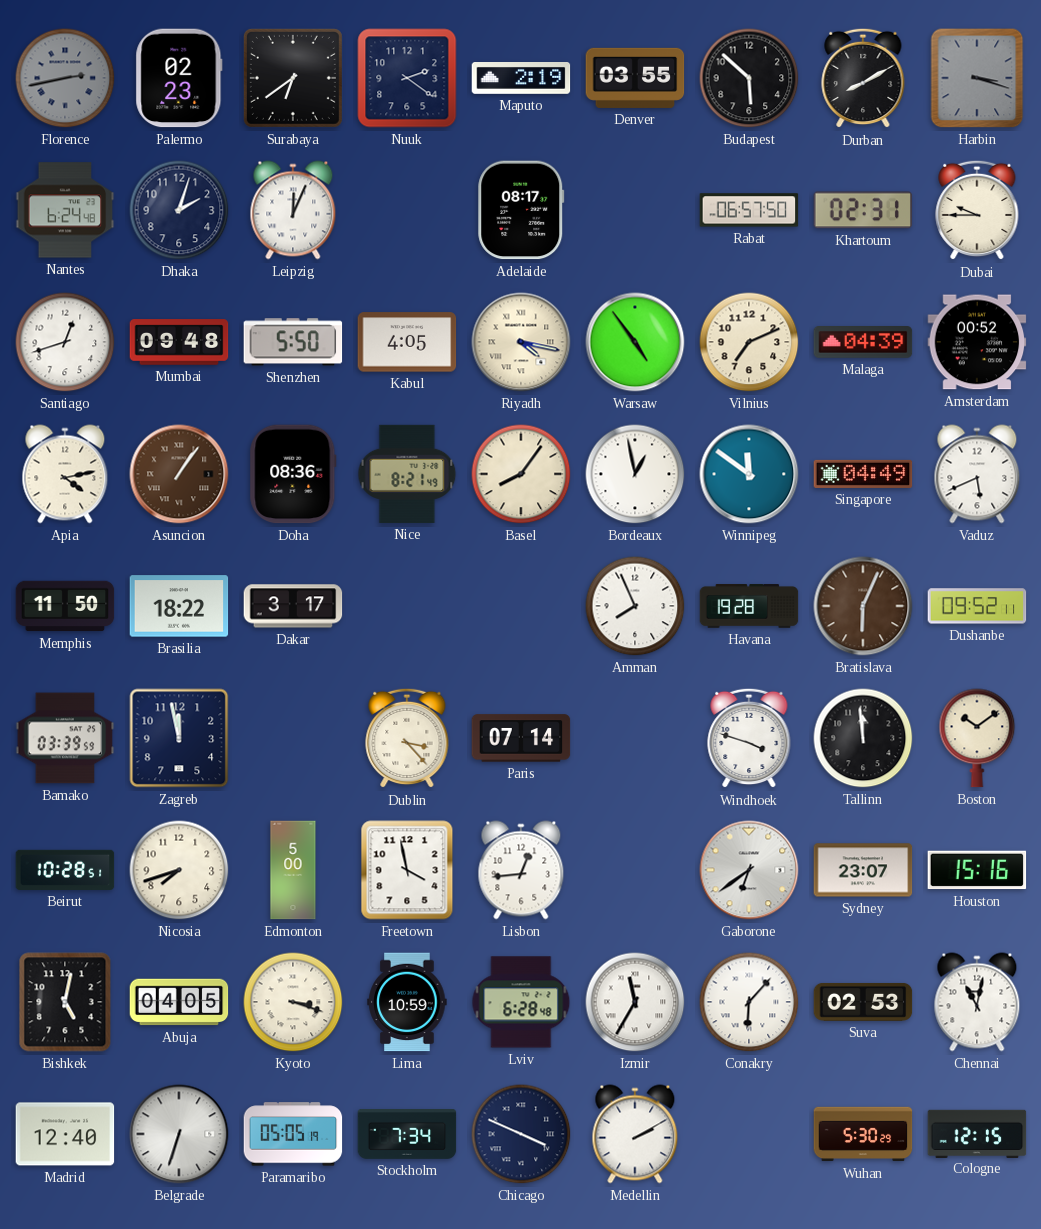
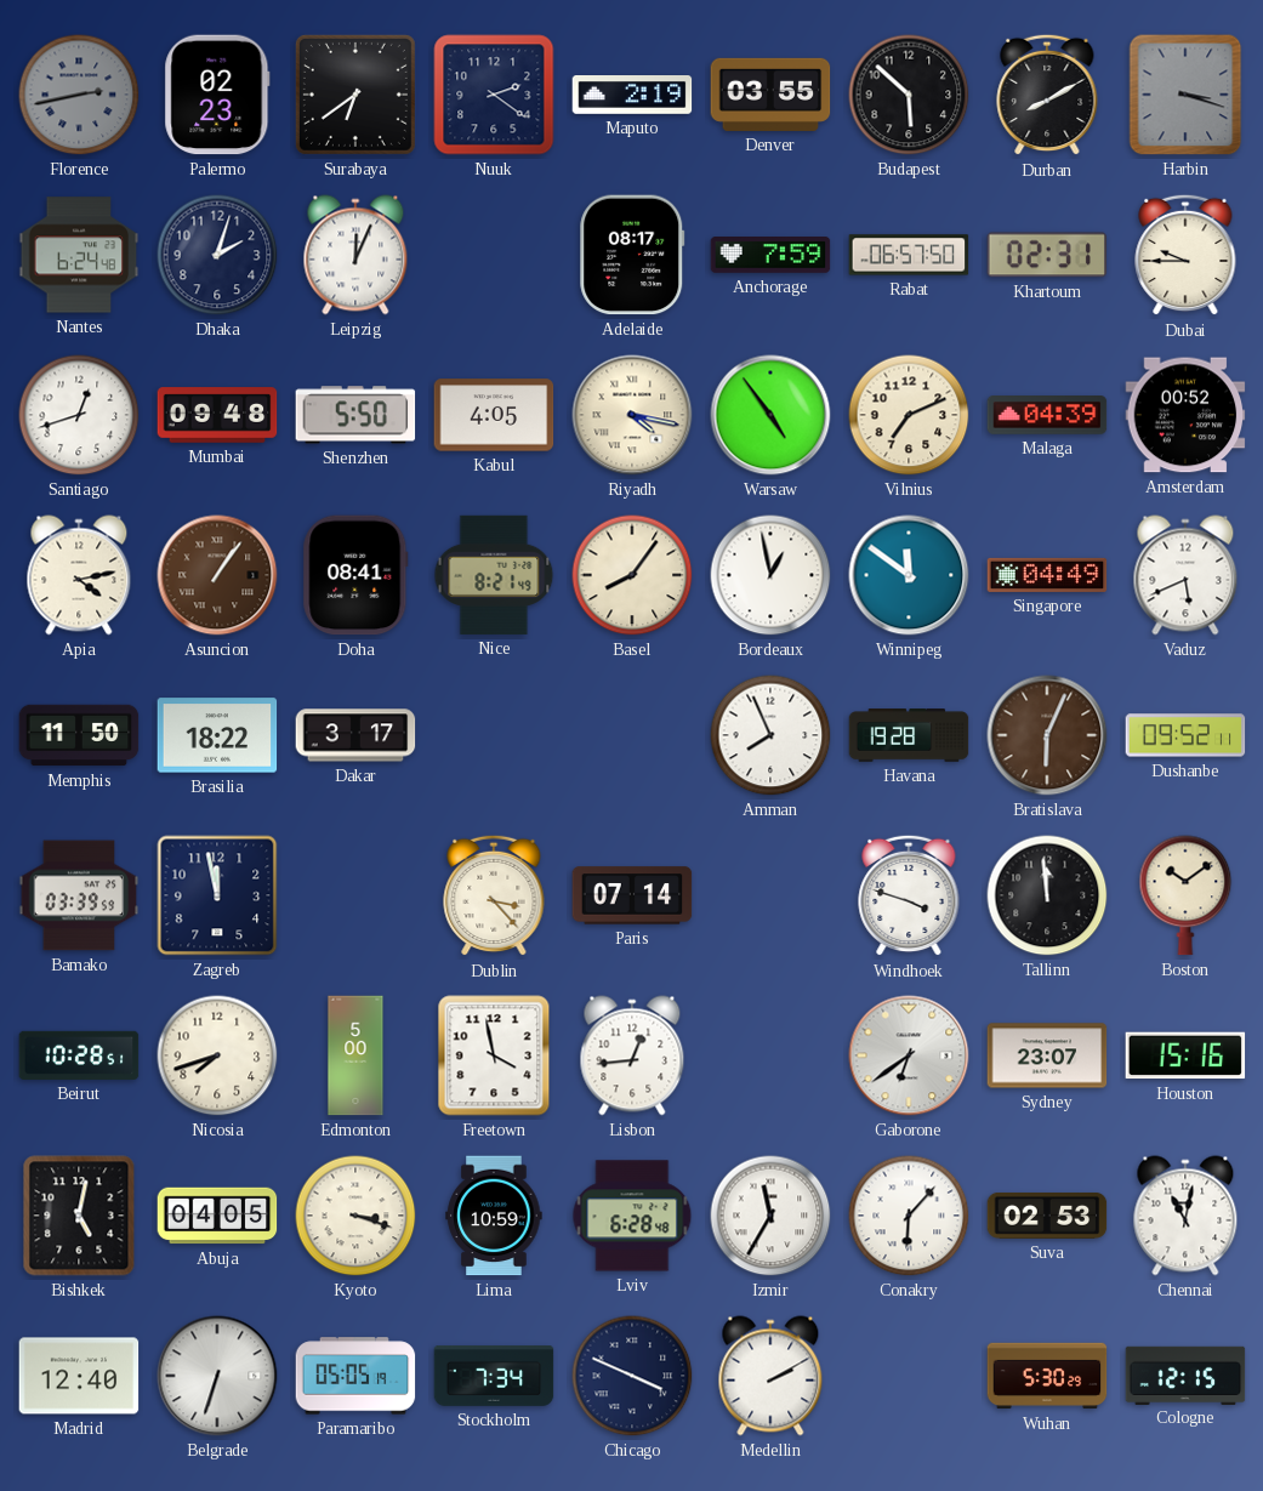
Anchorage: none -> 7:59
Doha: 08:36 -> 08:41
